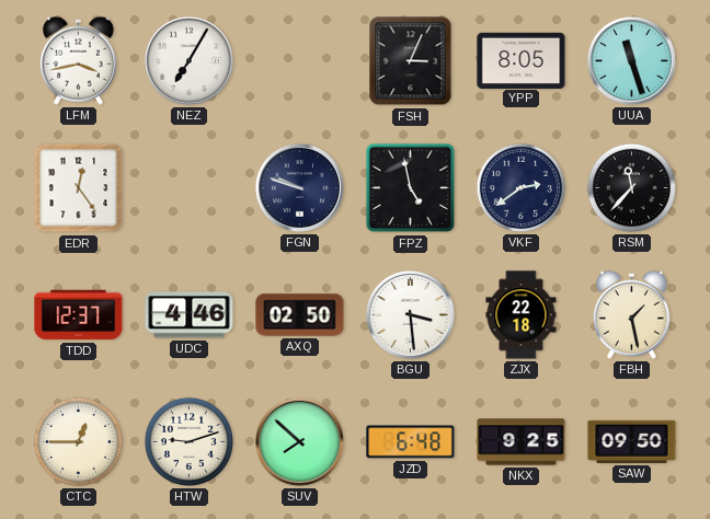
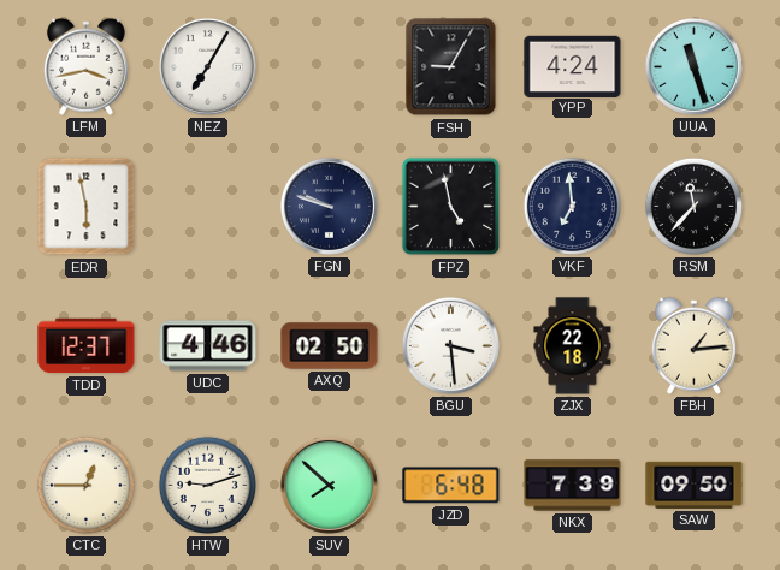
FSH: 3:04 -> 9:05
YPP: 8:05 -> 4:24
EDR: 12:24 -> 5:58
VKF: 2:39 -> 6:59
FBH: 1:28 -> 1:14
NKX: 9:25 -> 7:39
